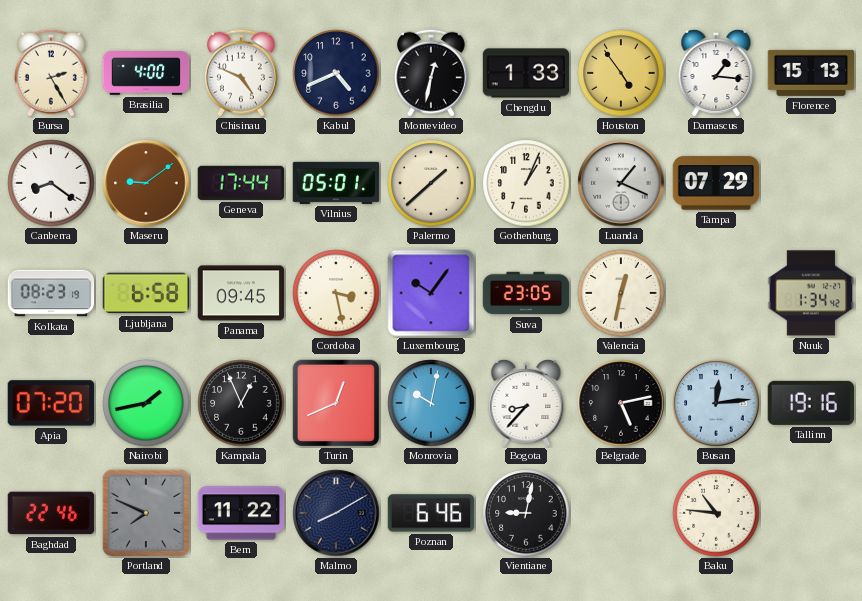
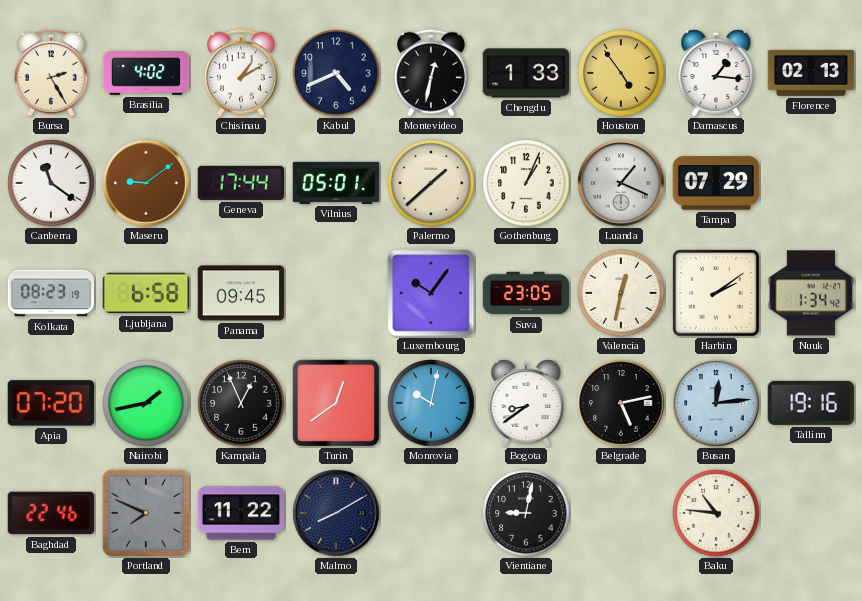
Brasilia: 4:00 -> 4:02
Chisinau: 4:49 -> 1:10
Florence: 15:13 -> 02:13
Canberra: 8:21 -> 11:21
Cordoba: 3:28 -> none
Harbin: none -> 2:09
Turin: 12:41 -> 12:39
Bogota: 8:37 -> 8:39
Poznan: 6:46 -> none
